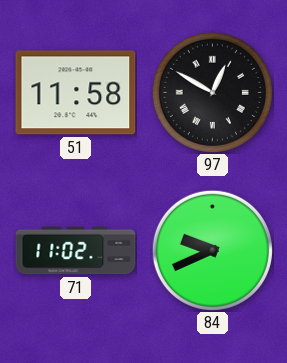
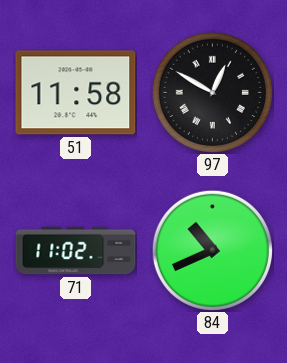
84: 9:41 -> 10:41
